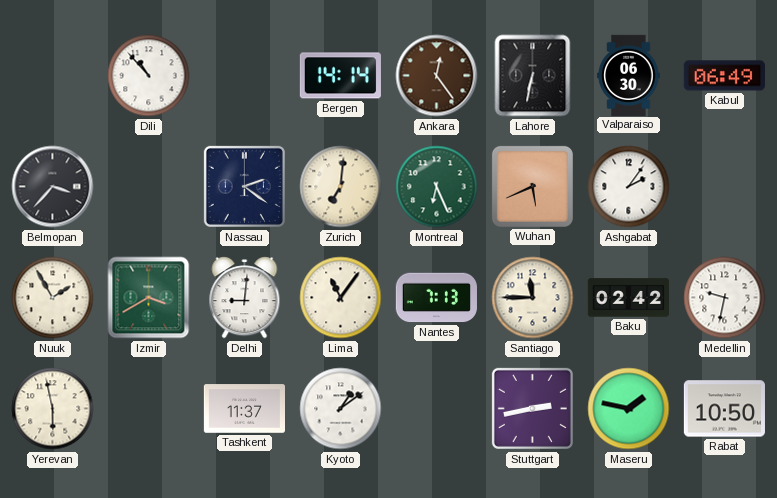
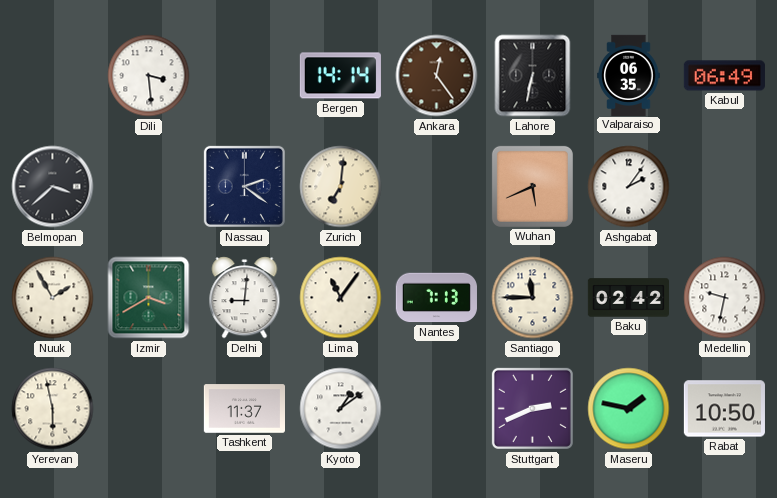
Dili: 10:53 -> 3:29
Valparaiso: 06:30 -> 06:35
Belmopan: 3:37 -> 3:38
Montreal: 6:26 -> none
Stuttgart: 2:43 -> 2:41
